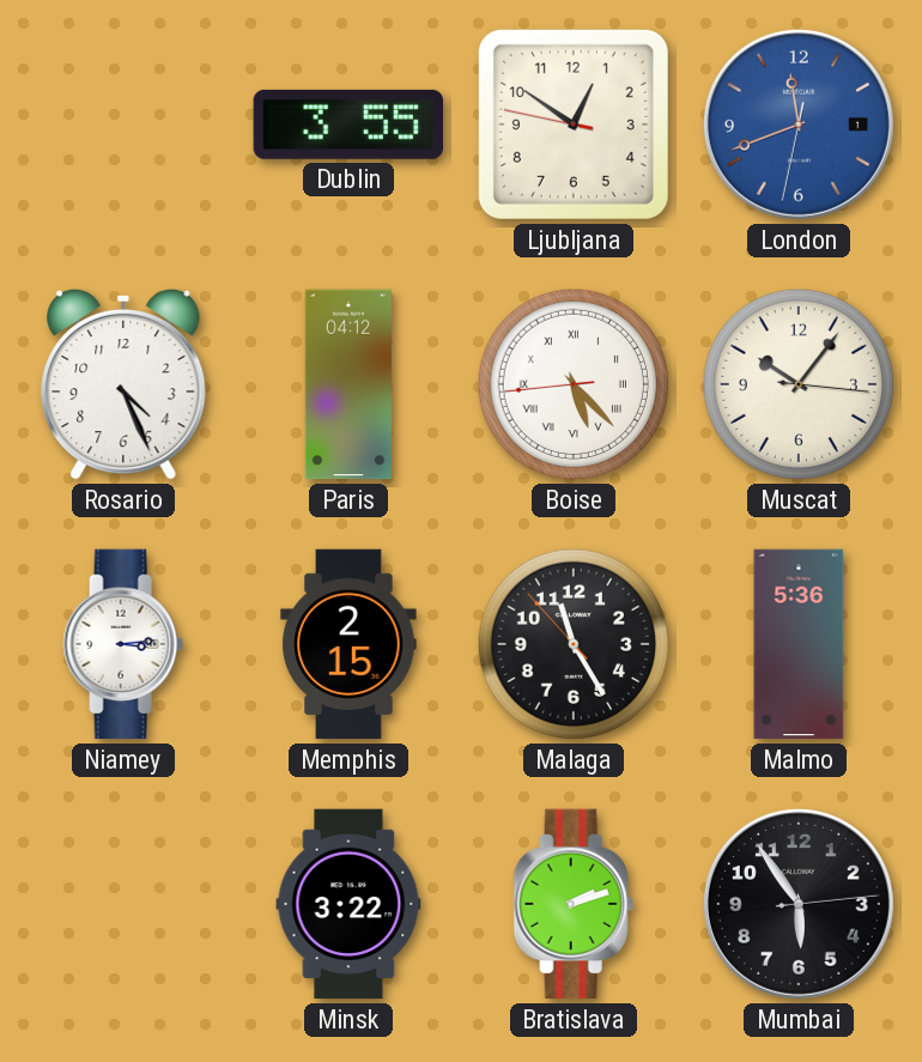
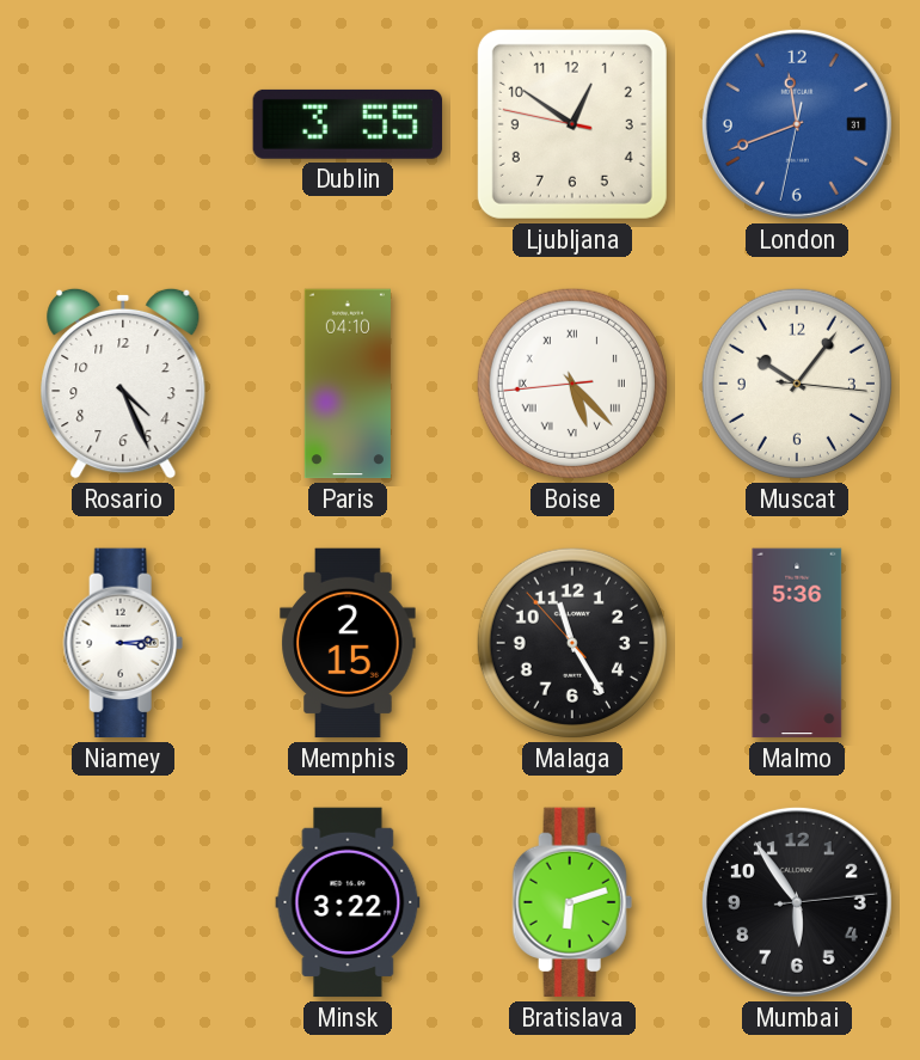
London date: 1 -> 31
Paris: 04:12 -> 04:10
Bratislava: 2:12 -> 6:12
